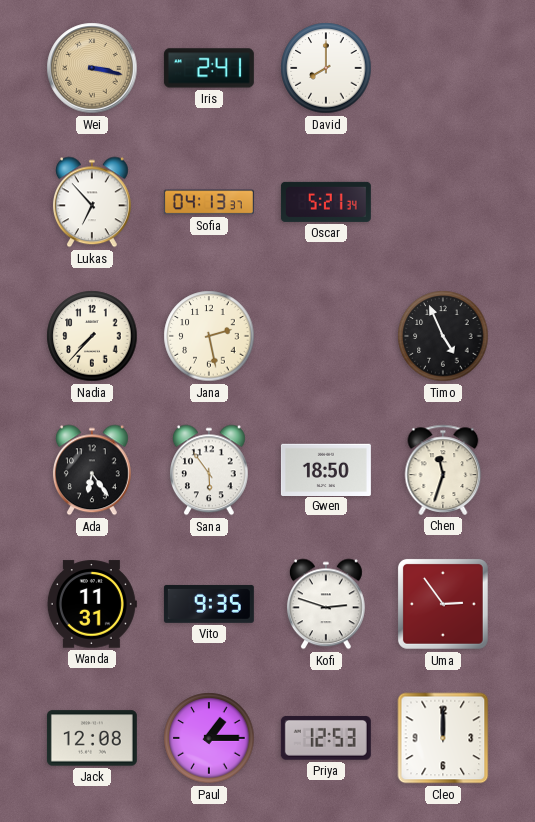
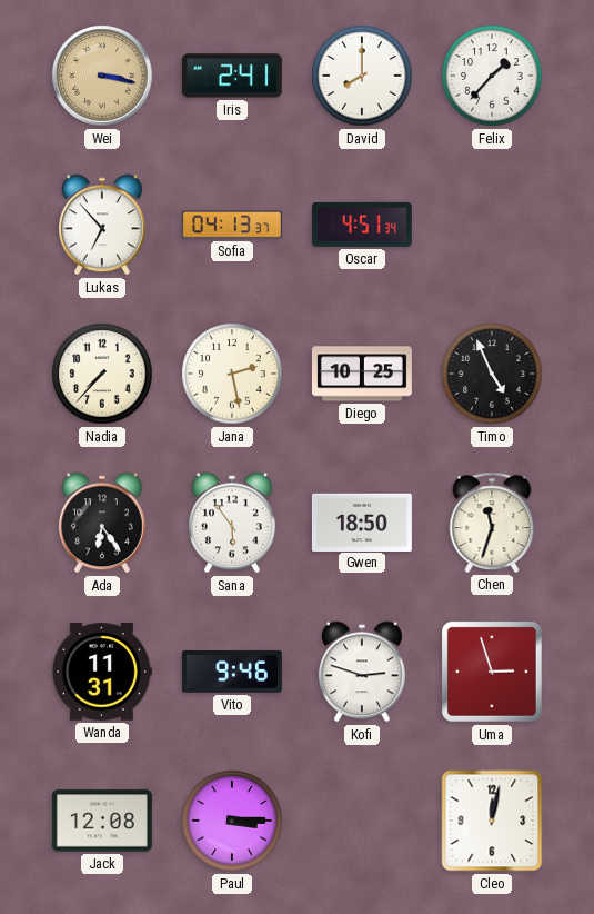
Felix: none -> 1:37
Oscar: 5:21 -> 4:51
Diego: none -> 10:25
Vito: 9:35 -> 9:46
Uma: 2:54 -> 2:57
Paul: 1:15 -> 3:15
Priya: 12:53 -> none
Cleo: 12:00 -> 12:02
